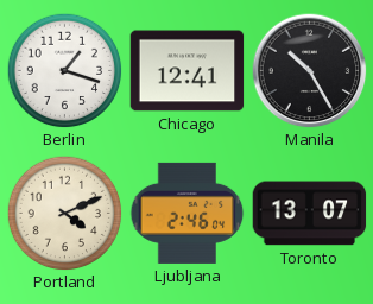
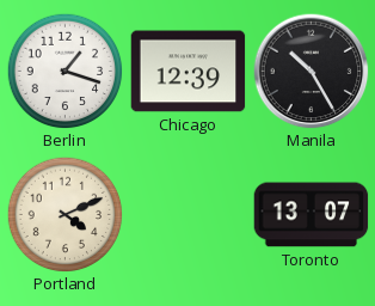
Chicago: 12:41 -> 12:39
Ljubljana: 2:46 -> none
